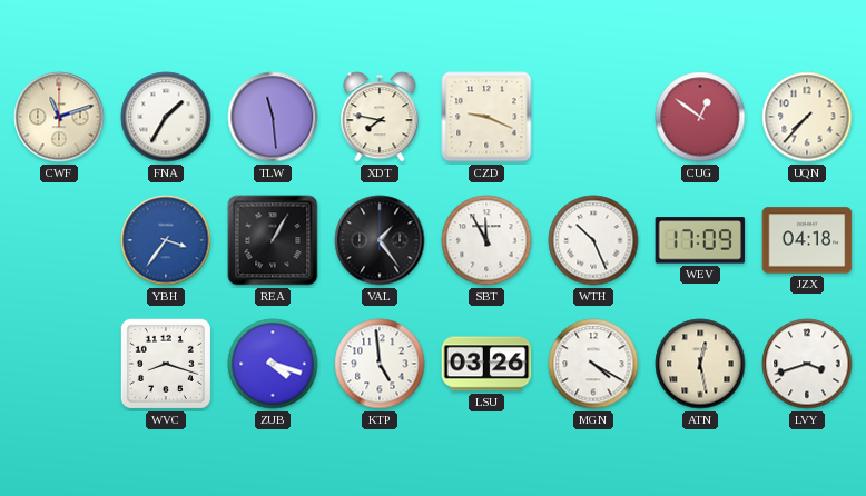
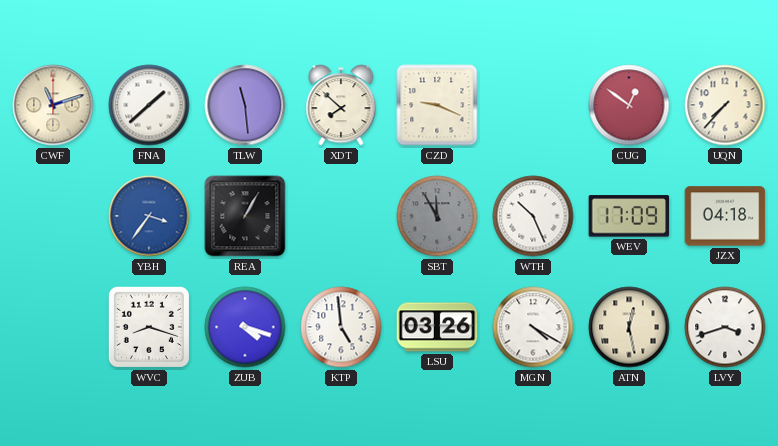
FNA: 1:35 -> 1:38
XDT: 7:47 -> 7:52
VAL: 1:24 -> none
SBT dial: white -> grey
